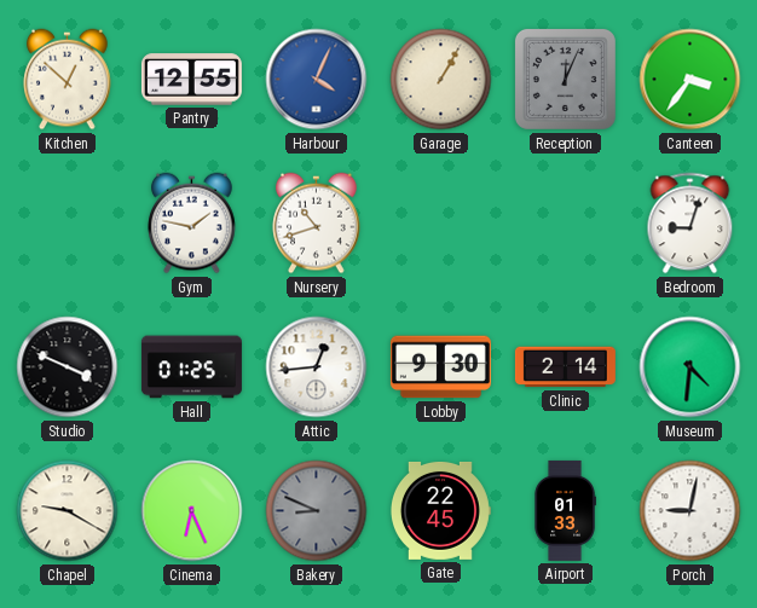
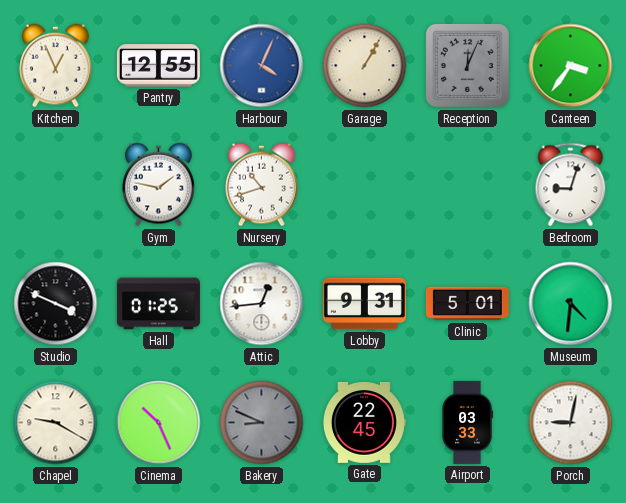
Kitchen: 12:52 -> 12:56
Lobby: 9:30 -> 9:31
Clinic: 2:14 -> 5:01
Cinema: 6:26 -> 10:26
Airport: 01:33 -> 03:33
